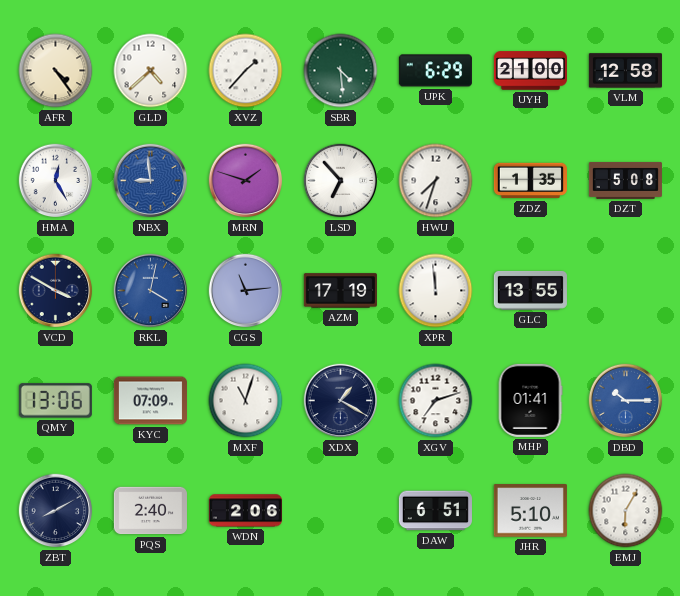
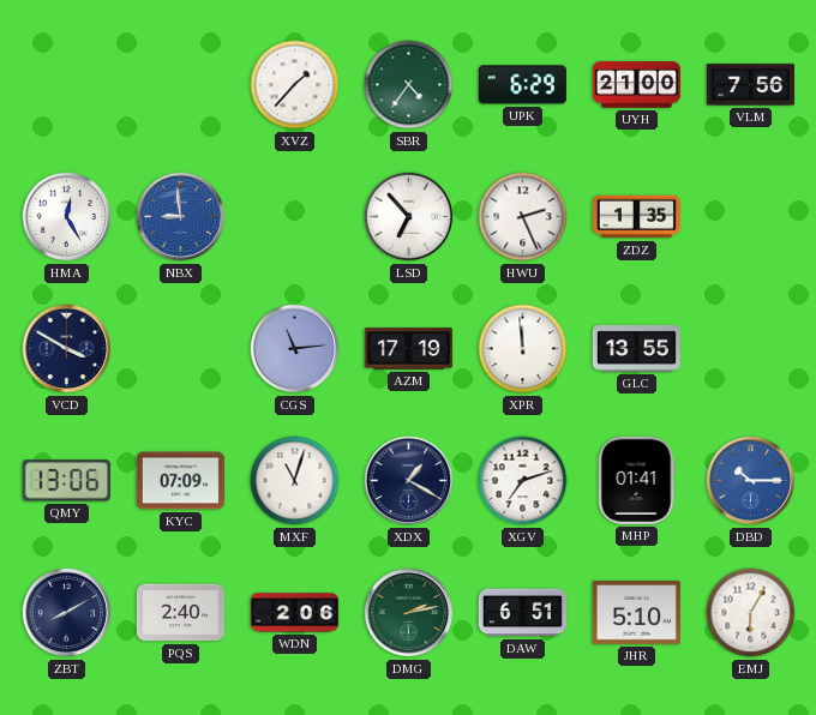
AFR: 4:24 -> none
GLD: 4:38 -> none
SBR: 4:29 -> 4:36
VLM: 12:58 -> 7:56
MRN: 1:48 -> none
HWU: 7:33 -> 2:26
DZT: 5:08 -> none
RKL: 4:02 -> none
DMG: none -> 2:13
